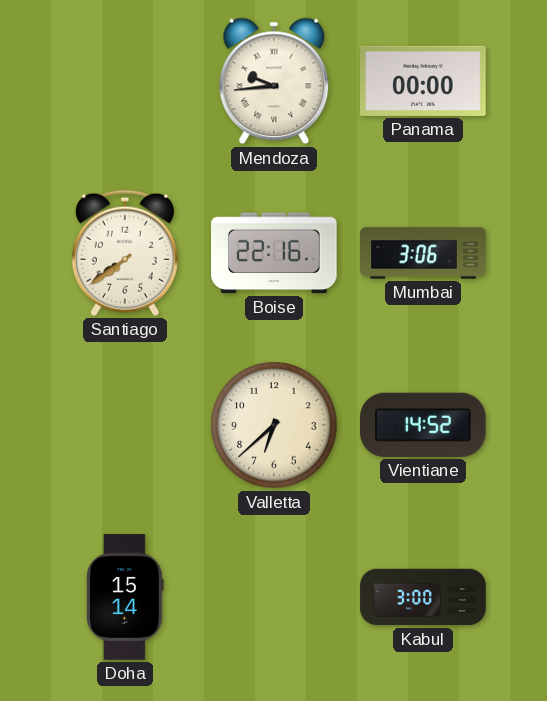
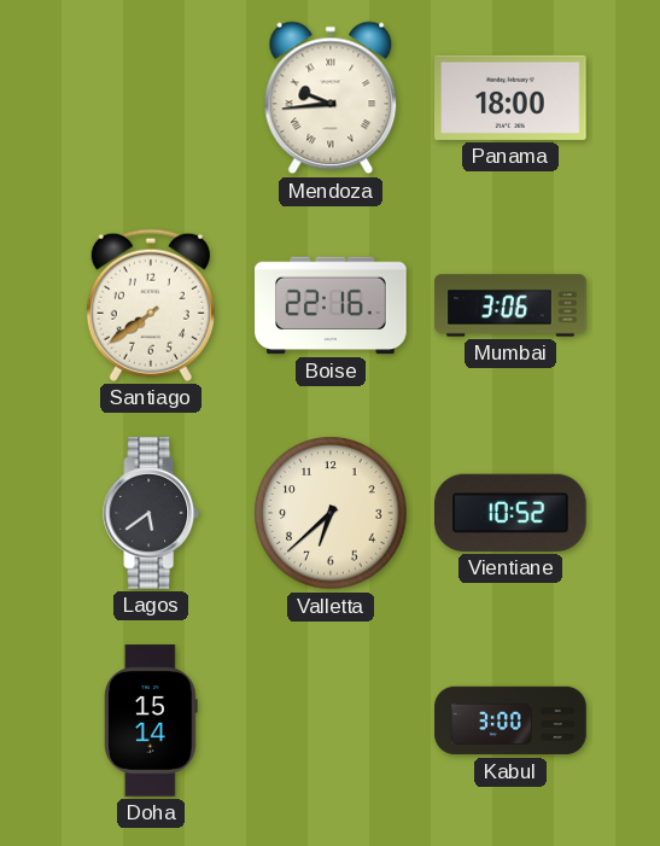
Panama: 00:00 -> 18:00
Lagos: none -> 5:39
Vientiane: 14:52 -> 10:52
